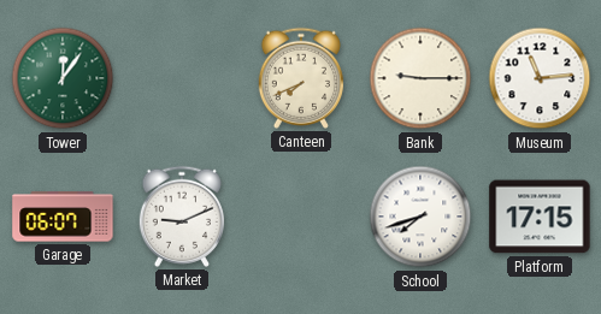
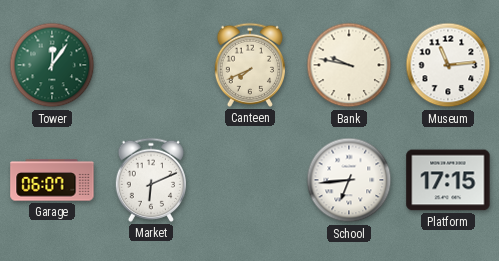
Bank: 9:15 -> 9:47
Market: 9:11 -> 6:11
School: 7:42 -> 6:44
